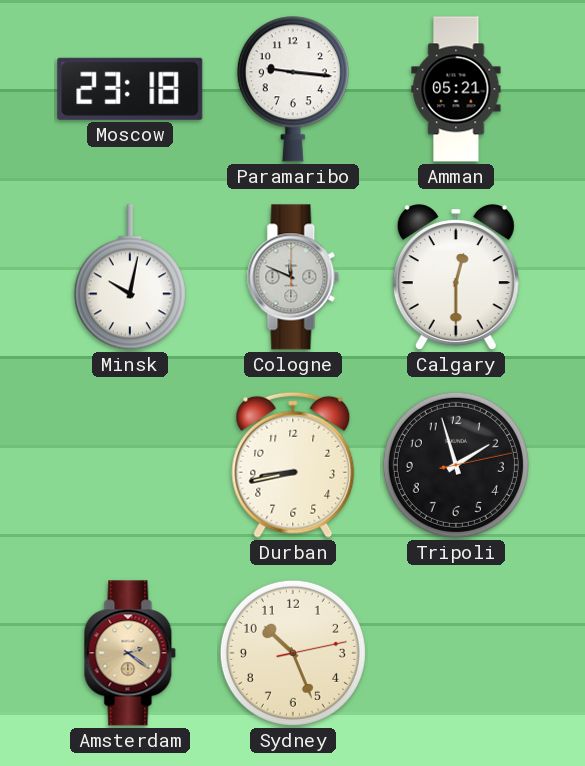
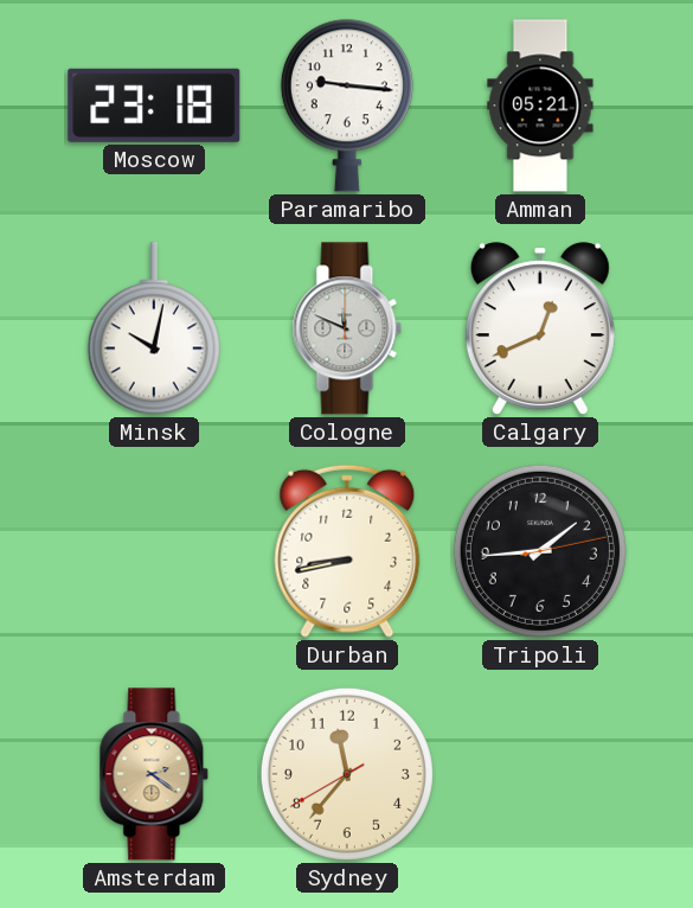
Calgary: 12:30 -> 12:41
Tripoli: 1:57 -> 1:44
Sydney: 10:26 -> 11:36
